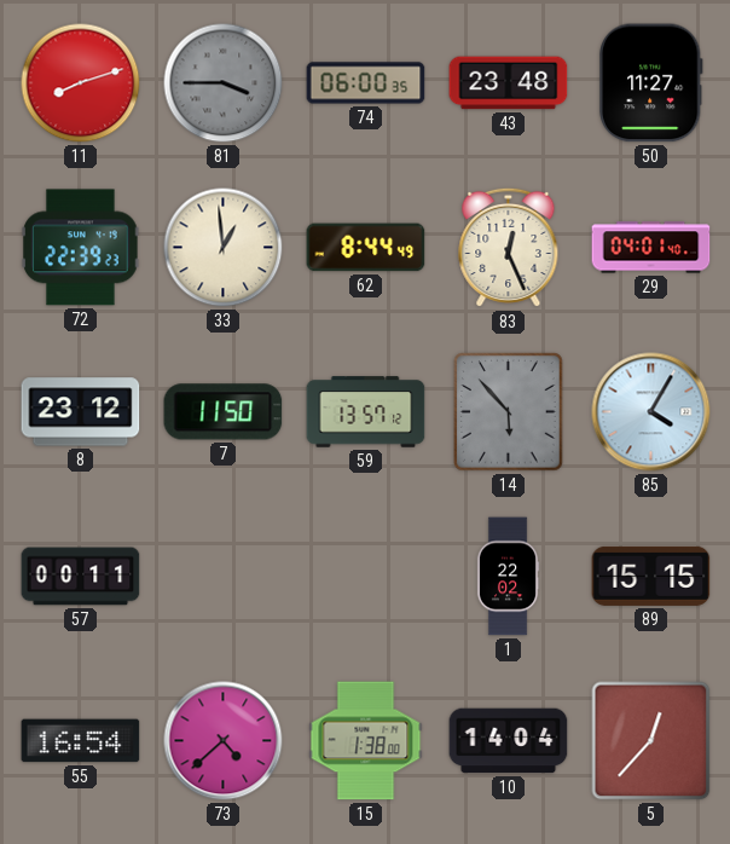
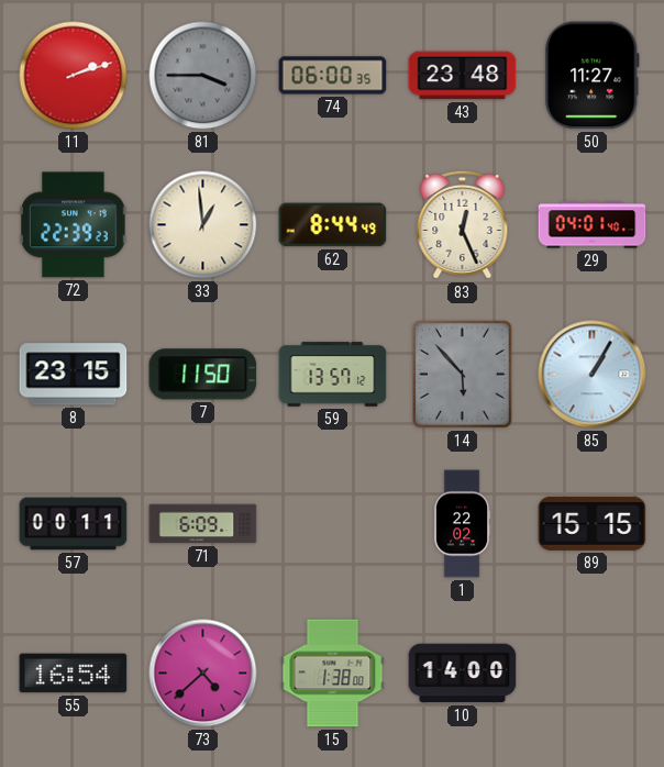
11: 8:12 -> 2:12
8: 23:12 -> 23:15
85: 4:05 -> 1:05
71: none -> 6:09
10: 14:04 -> 14:00
5: 12:37 -> none
